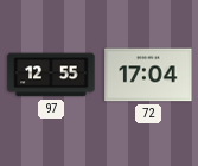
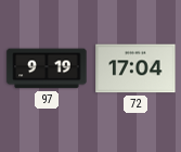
97: 12:55 -> 9:19
